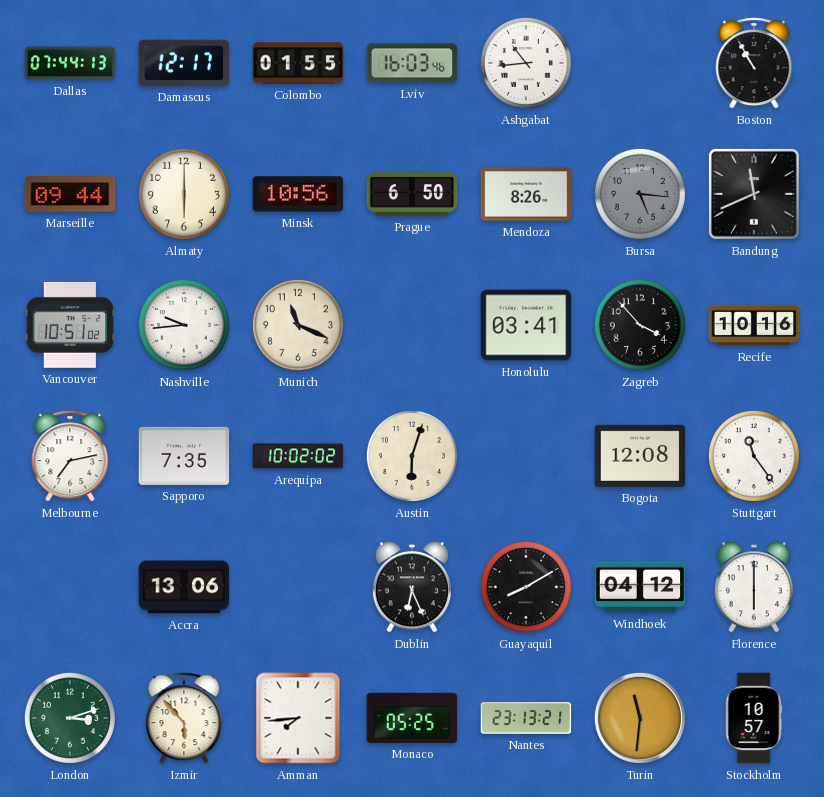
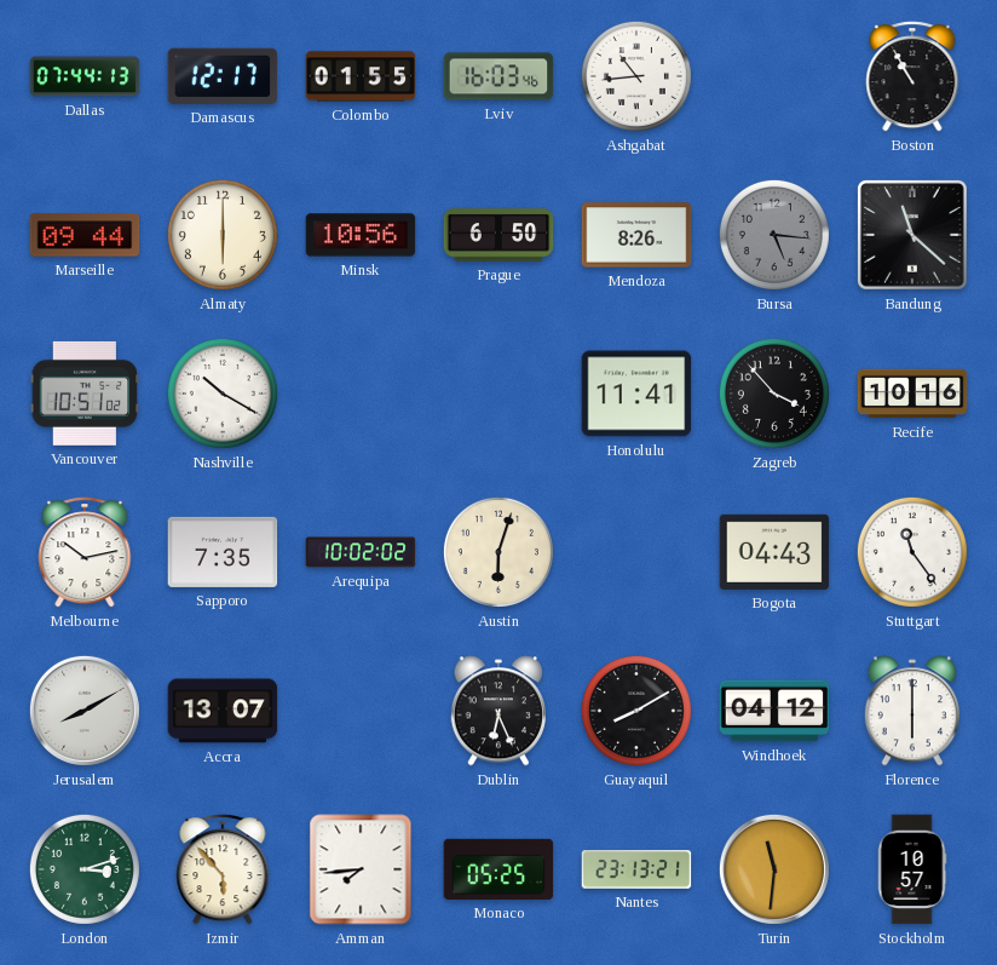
Bandung: 11:41 -> 11:22
Nashville: 9:44 -> 10:20
Munich: 11:19 -> none
Honolulu: 03:41 -> 11:41
Melbourne: 7:13 -> 10:13
Bogota: 12:08 -> 04:43
Jerusalem: none -> 8:10
Accra: 13:06 -> 13:07
